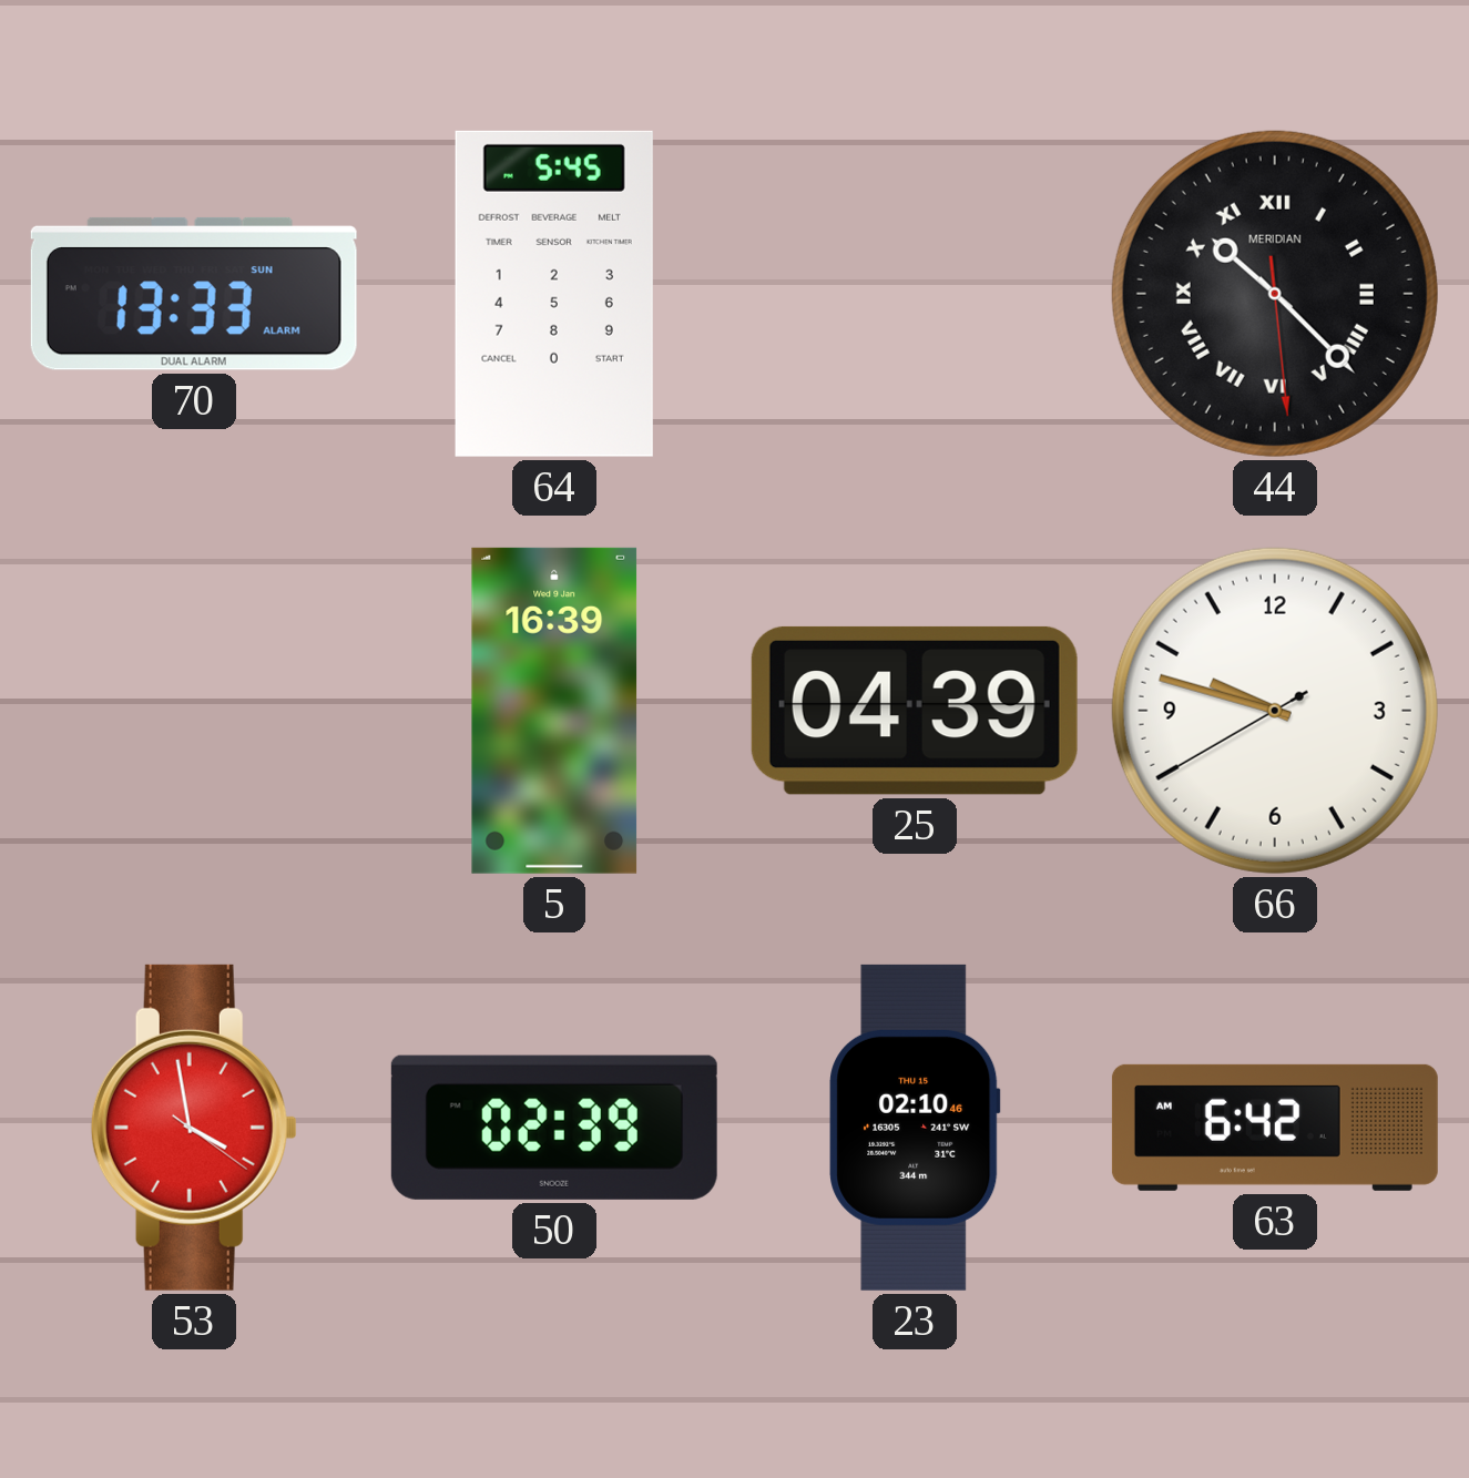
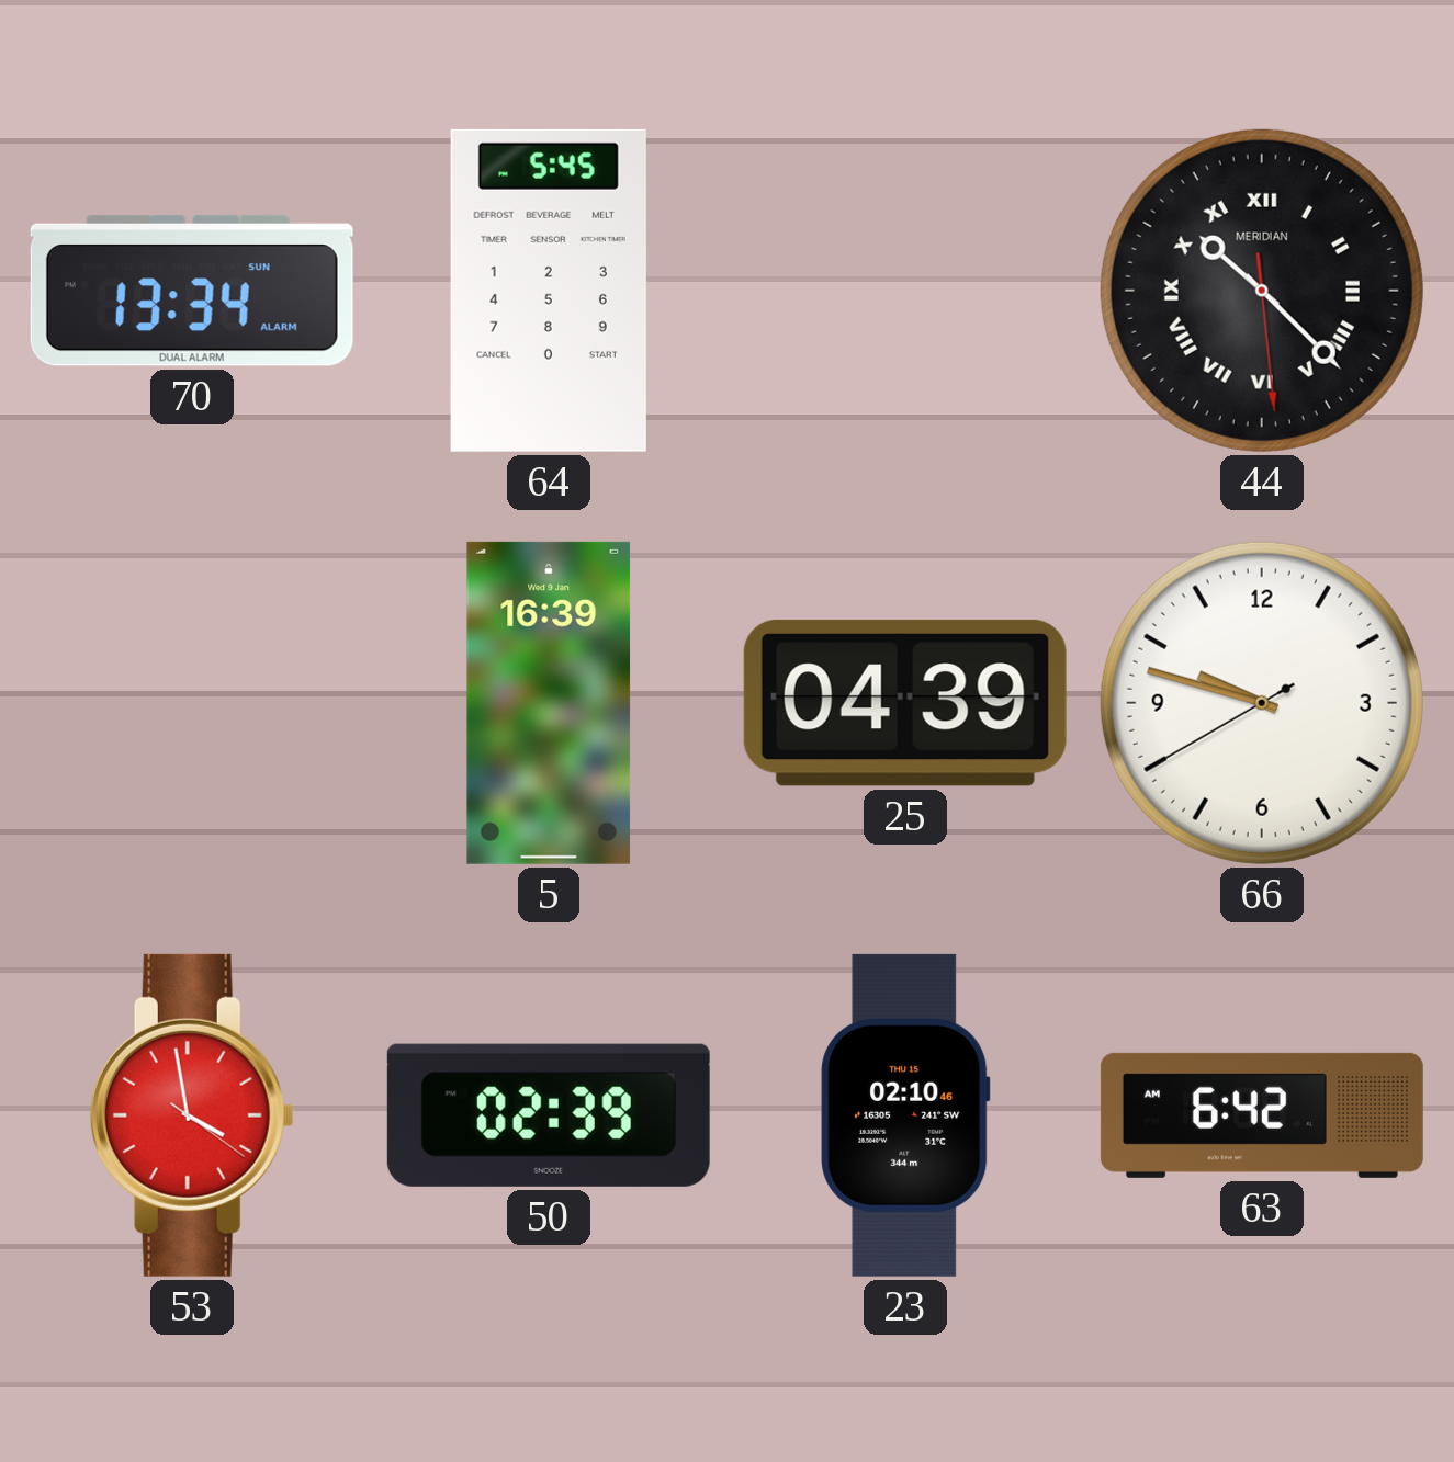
70: 13:33 -> 13:34
